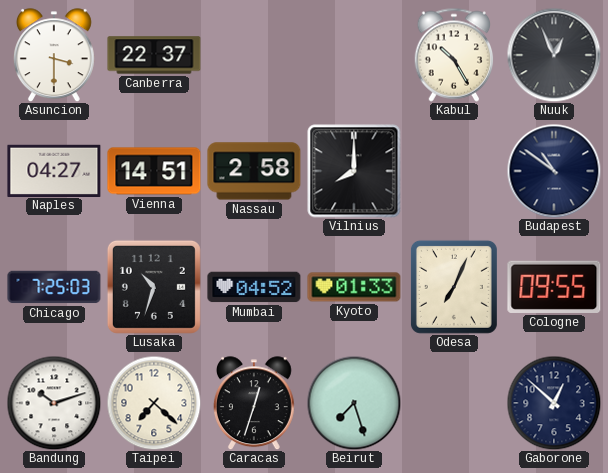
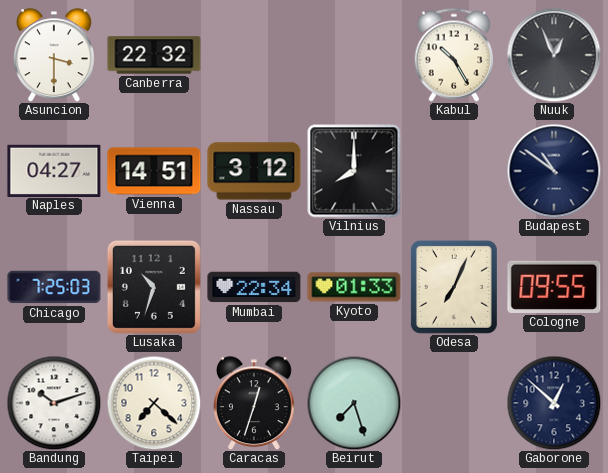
Canberra: 22:37 -> 22:32
Nassau: 2:58 -> 3:12
Mumbai: 04:52 -> 22:34
